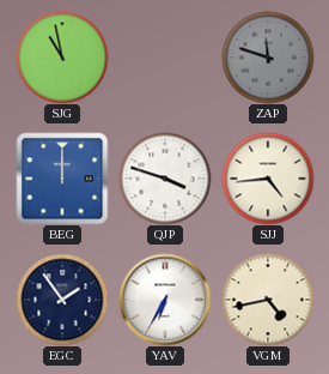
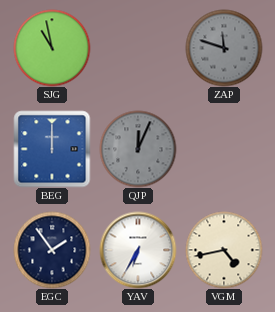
QJP: 3:48 -> 12:04
QJP dial: white -> grey
SJJ: 4:44 -> none
